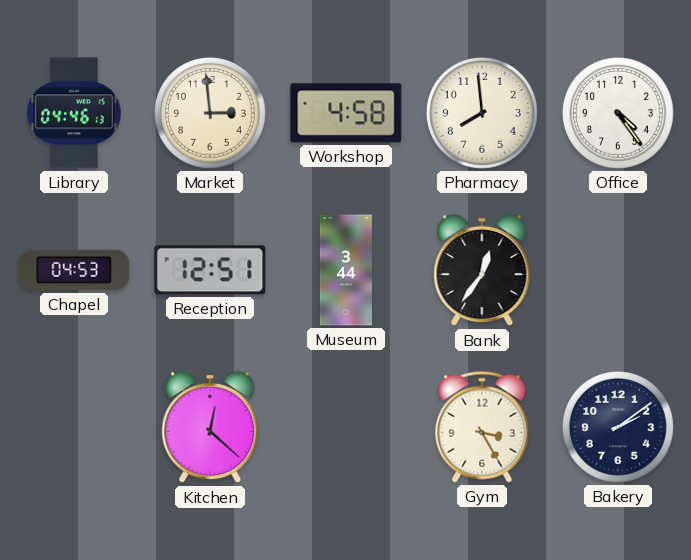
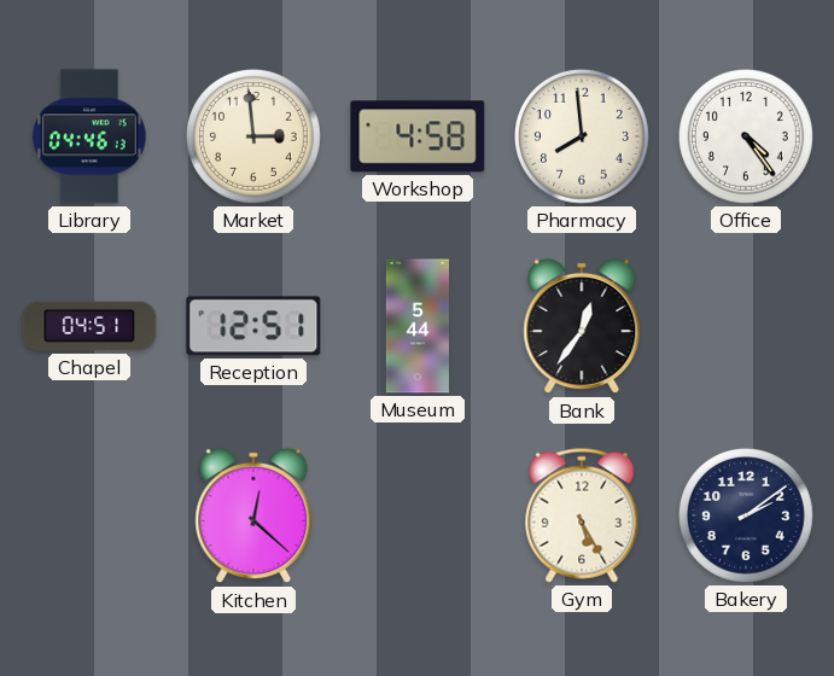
Chapel: 04:53 -> 04:51
Museum: 3:44 -> 5:44
Gym: 3:25 -> 5:25
